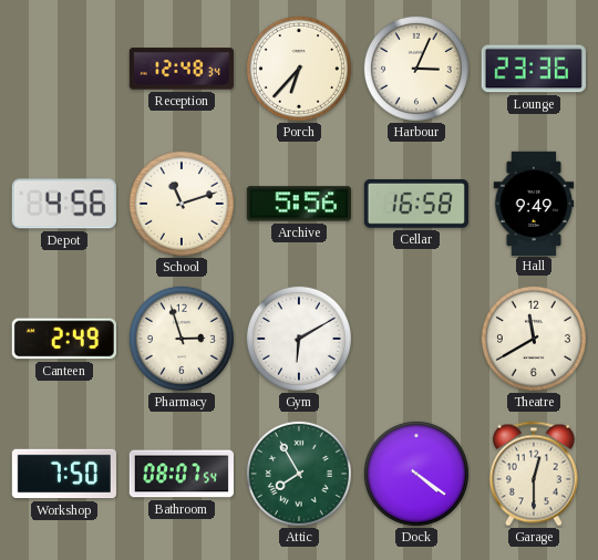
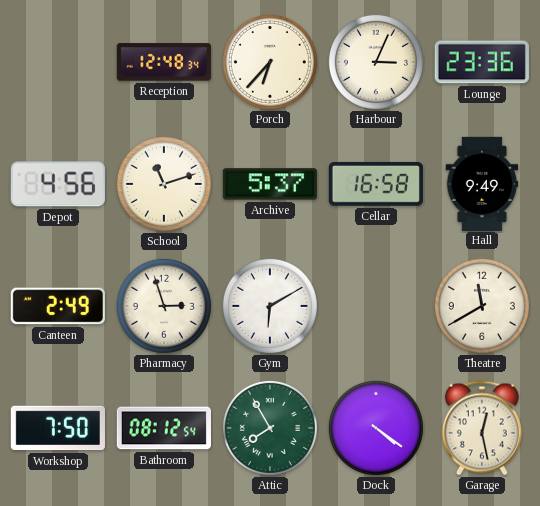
Archive: 5:56 -> 5:37
Bathroom: 08:07 -> 08:12
Garage: 12:30 -> 12:28
